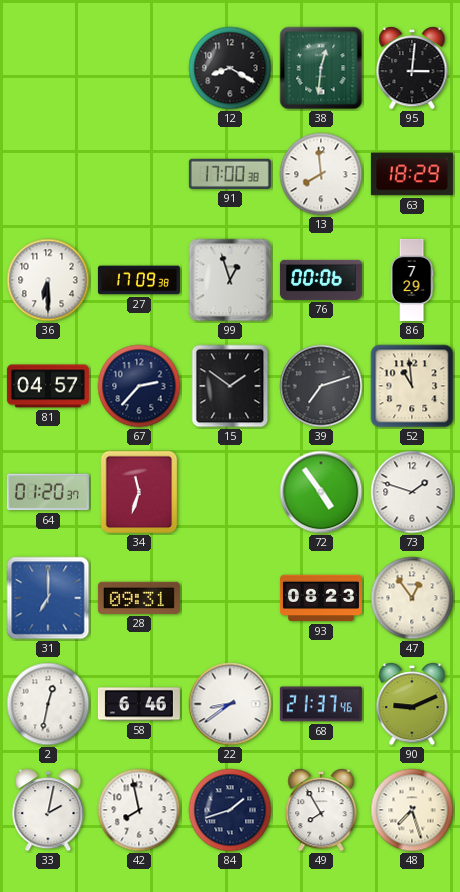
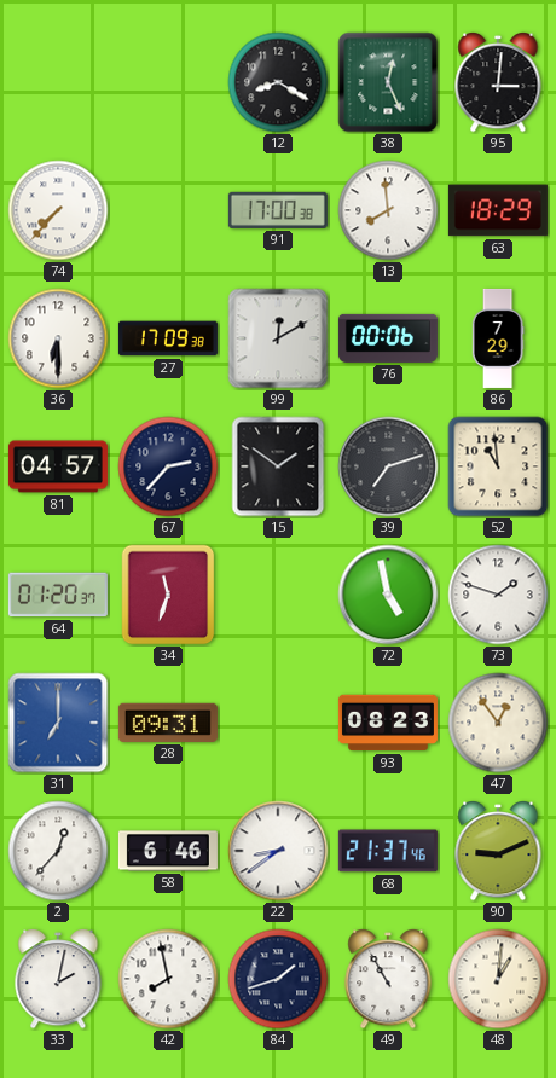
38: 12:31 -> 12:26
74: none -> 7:37
99: 12:57 -> 12:10
72: 4:54 -> 4:58
2: 12:32 -> 12:37
49: 7:55 -> 10:55
48: 7:27 -> 1:01
